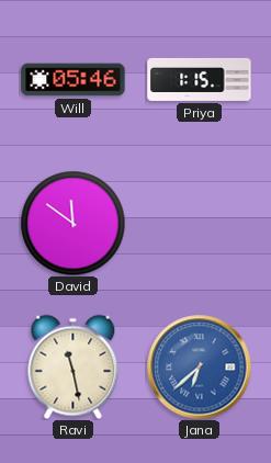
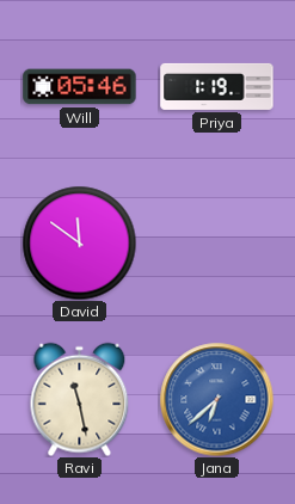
Priya: 1:15 -> 1:19
